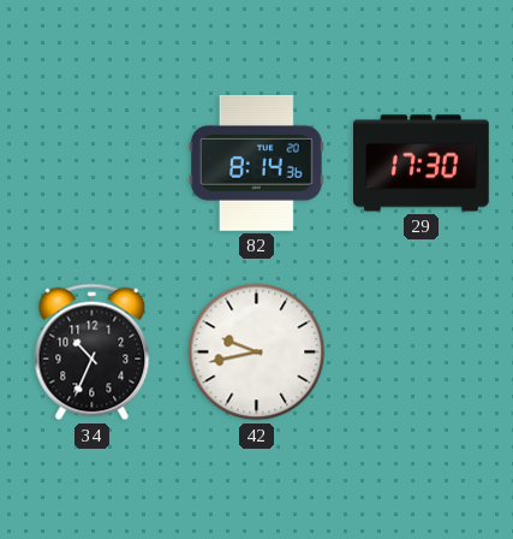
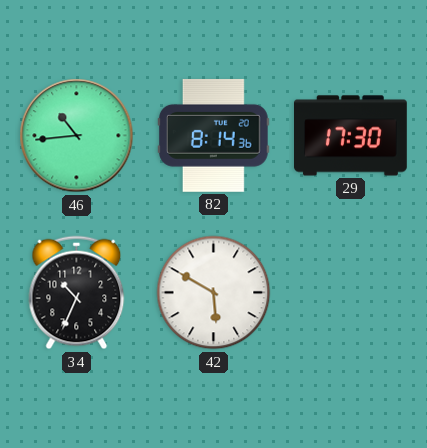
46: none -> 10:44
42: 9:43 -> 5:50
